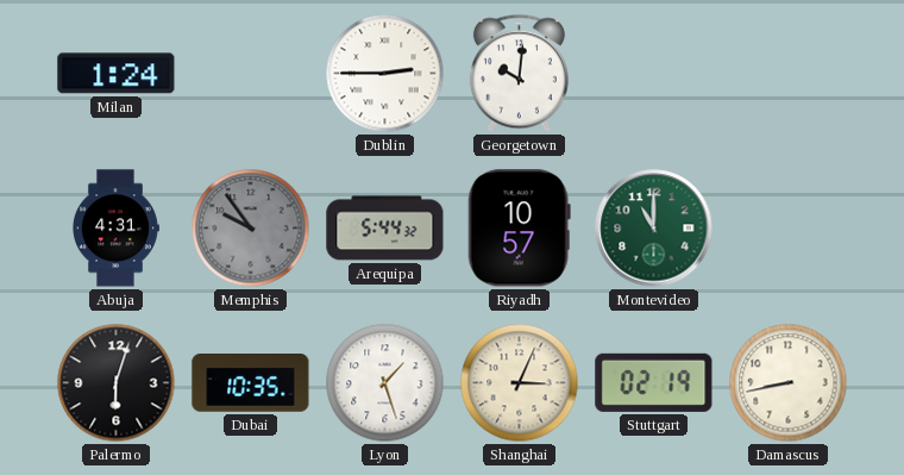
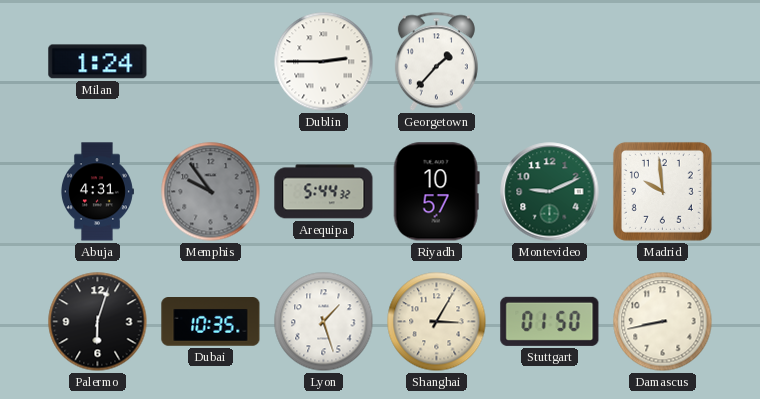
Georgetown: 10:01 -> 1:37
Montevideo: 11:00 -> 9:11
Madrid: none -> 9:59
Shanghai: 3:04 -> 3:05
Stuttgart: 02:19 -> 01:50
